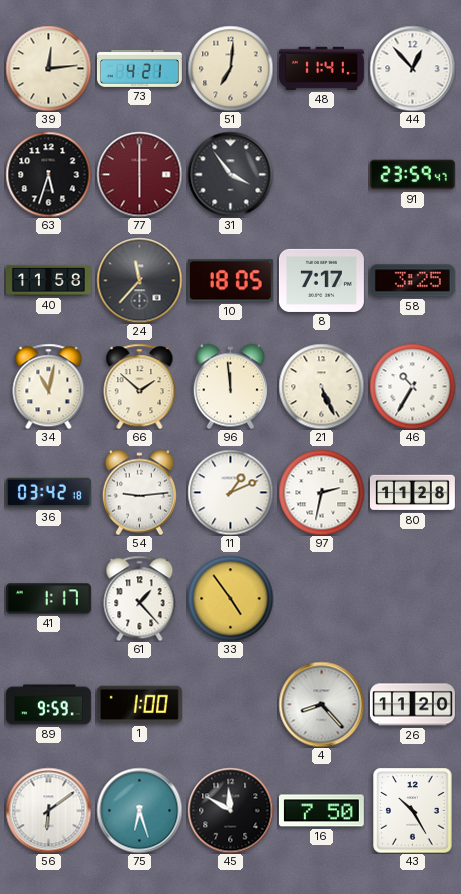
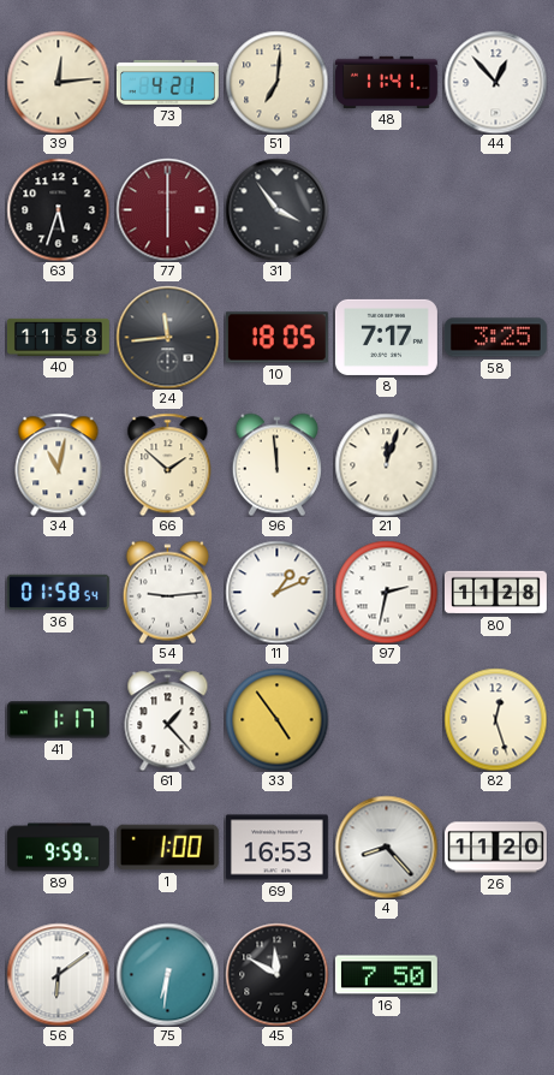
91: 23:59 -> none
24: 11:37 -> 11:44
21: 5:26 -> 12:03
46: 10:35 -> none
36: 03:42 -> 01:58
82: none -> 12:27
69: none -> 16:53
75: 6:27 -> 6:31
43: 10:25 -> none
